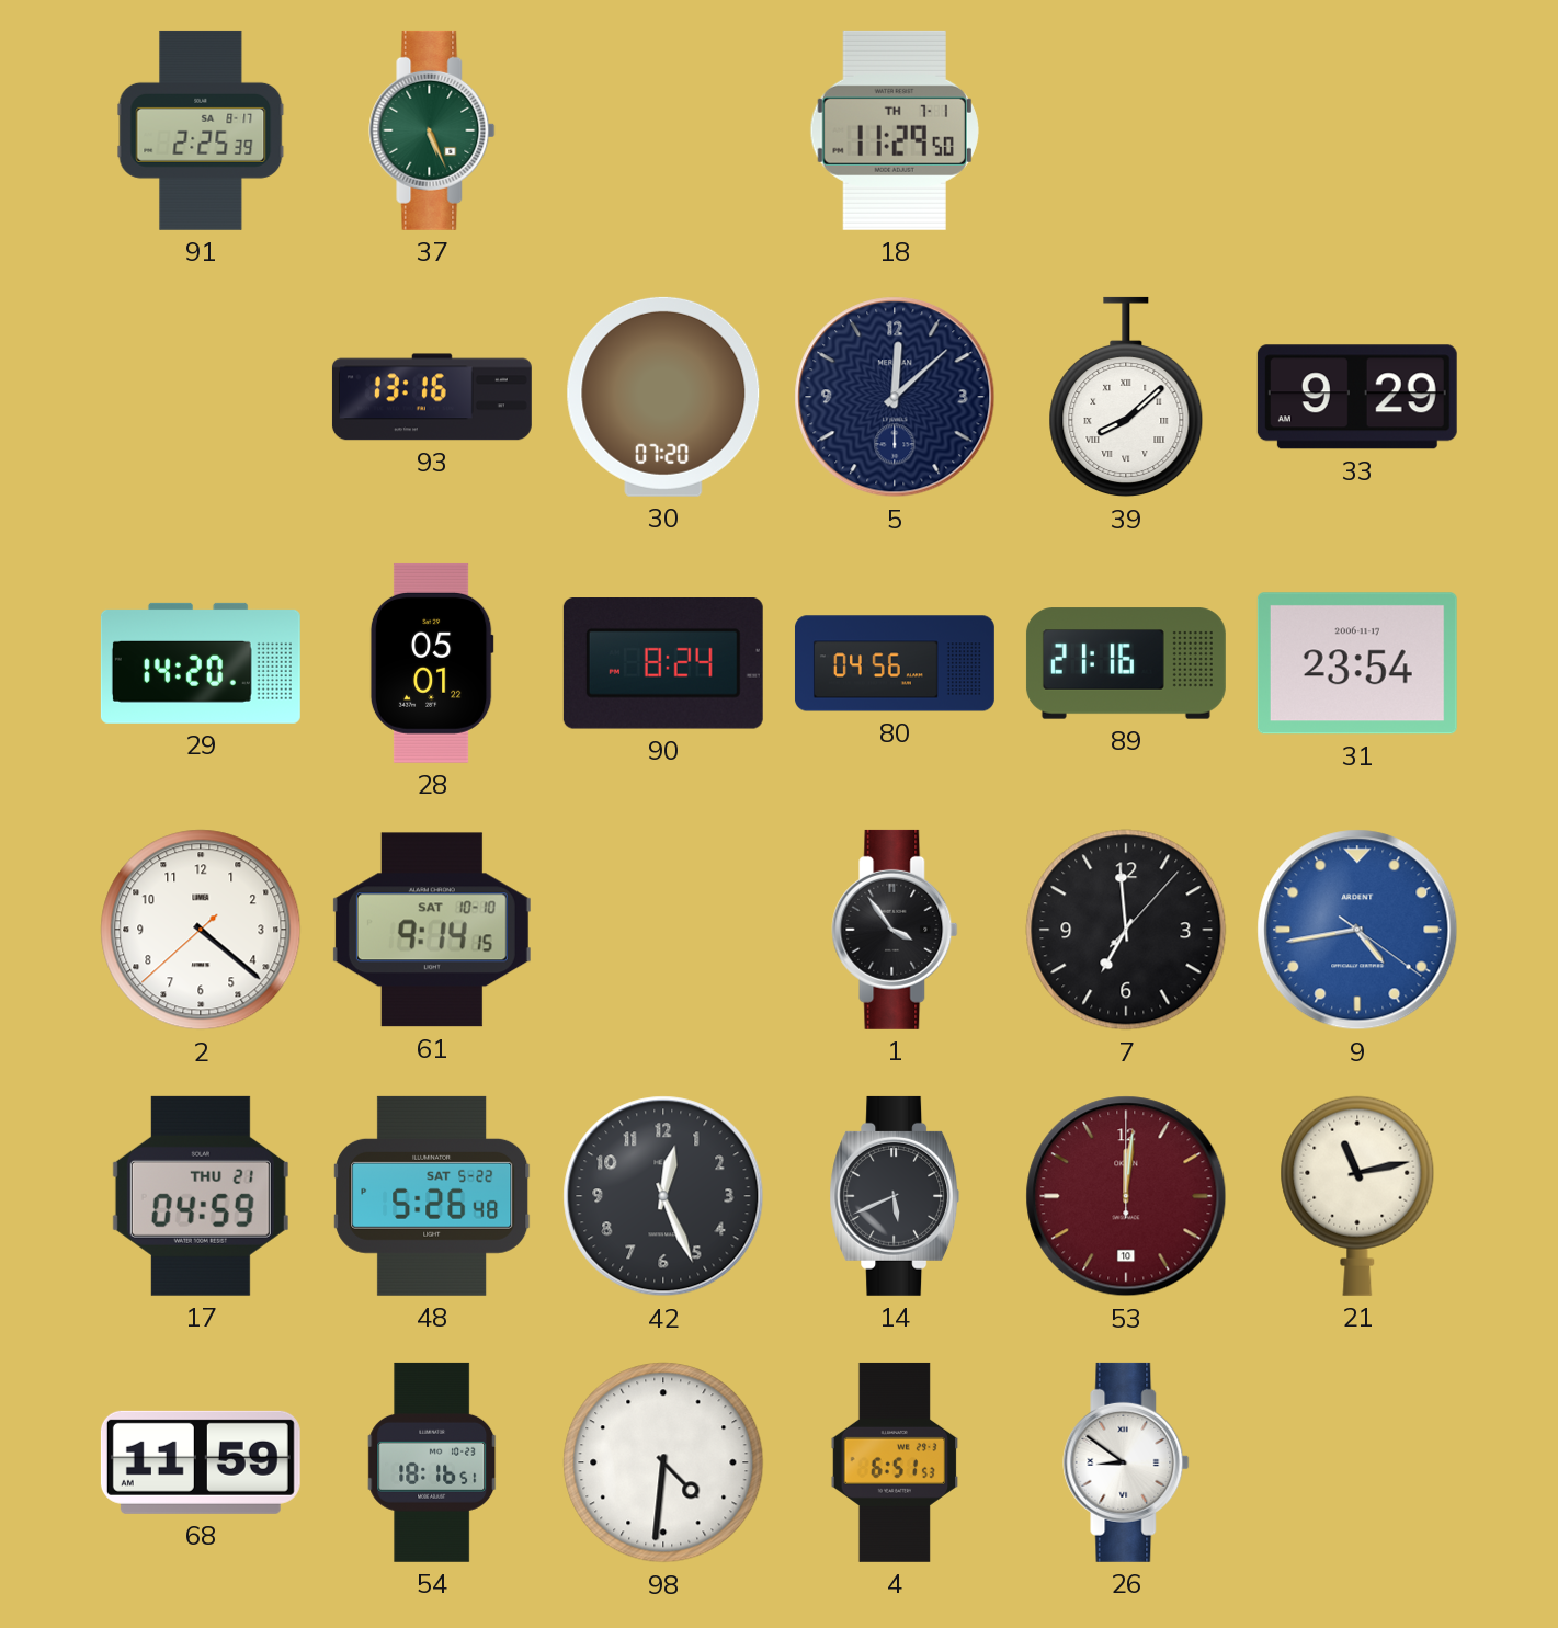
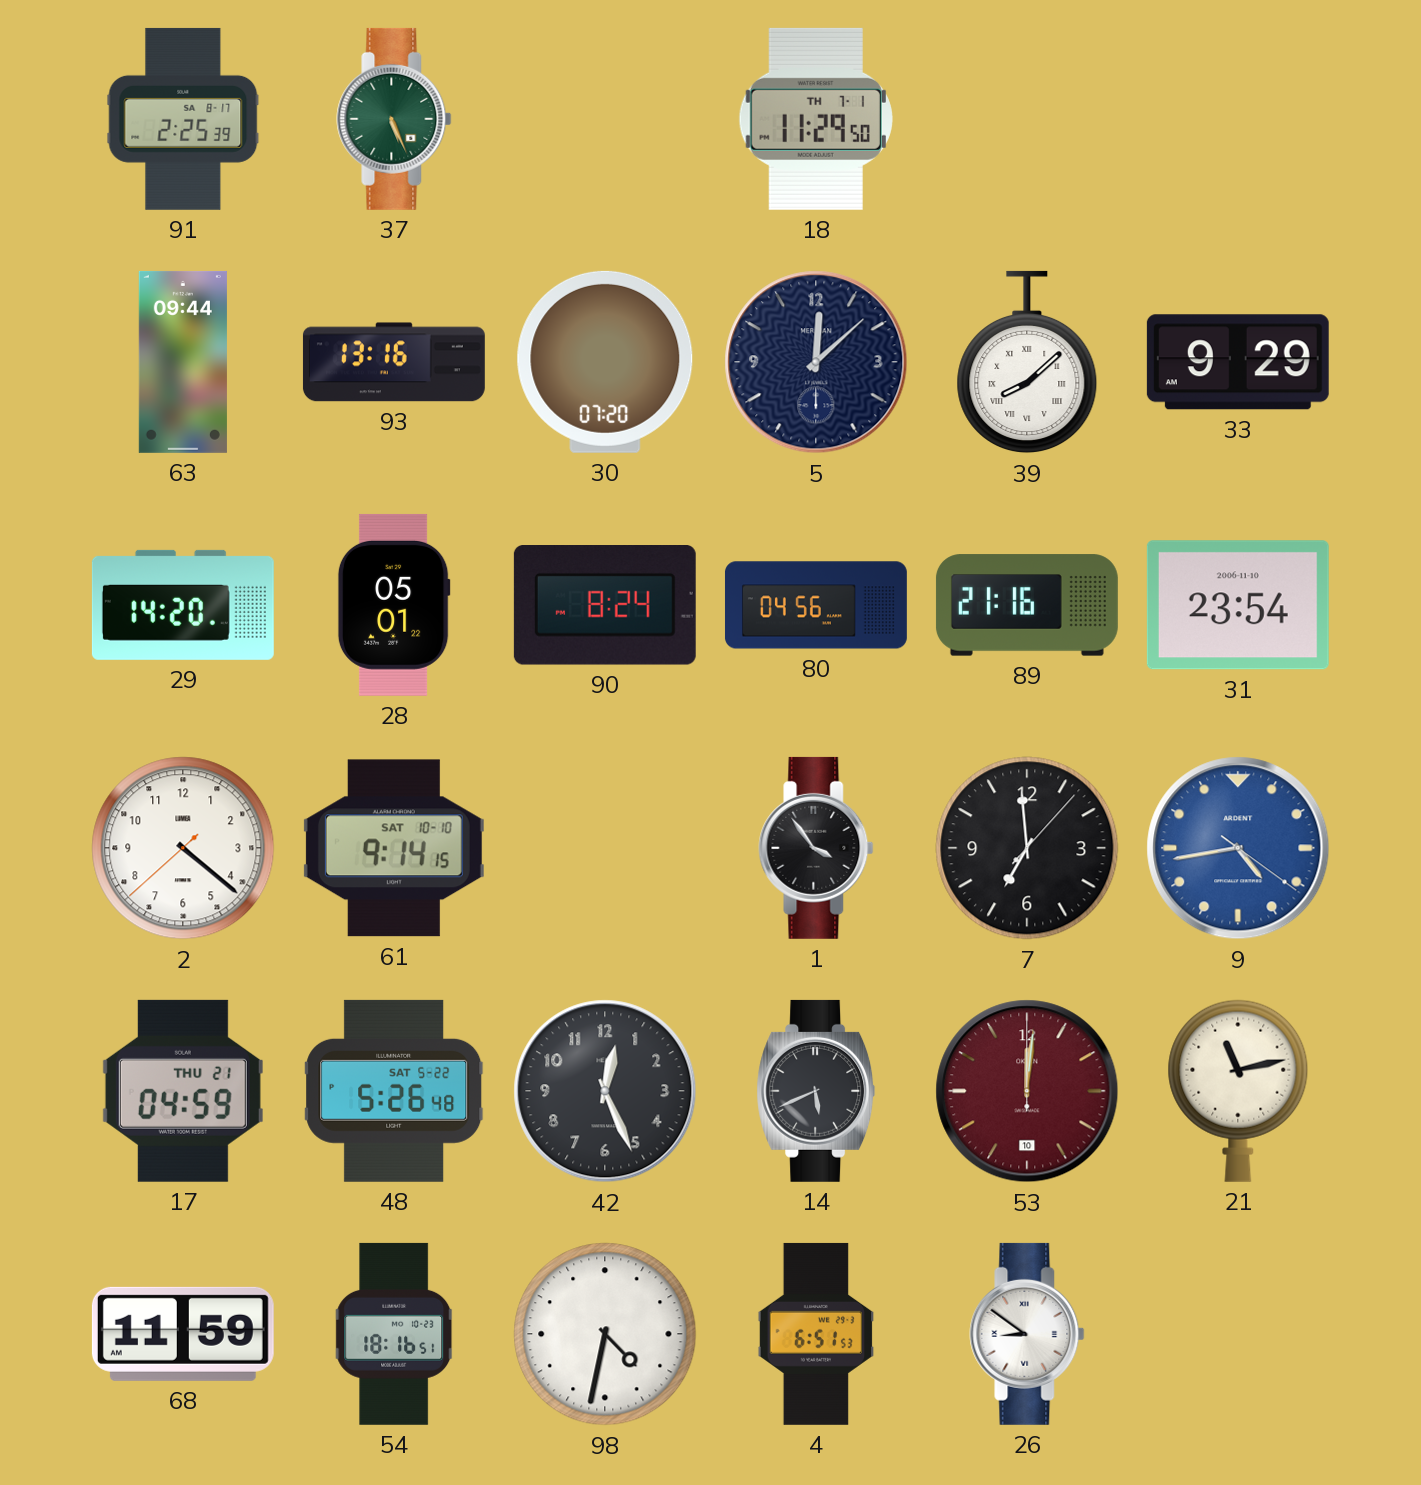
63: none -> 09:44
31 date: 2006-11-17 -> 2006-11-10
98: 4:31 -> 4:32
